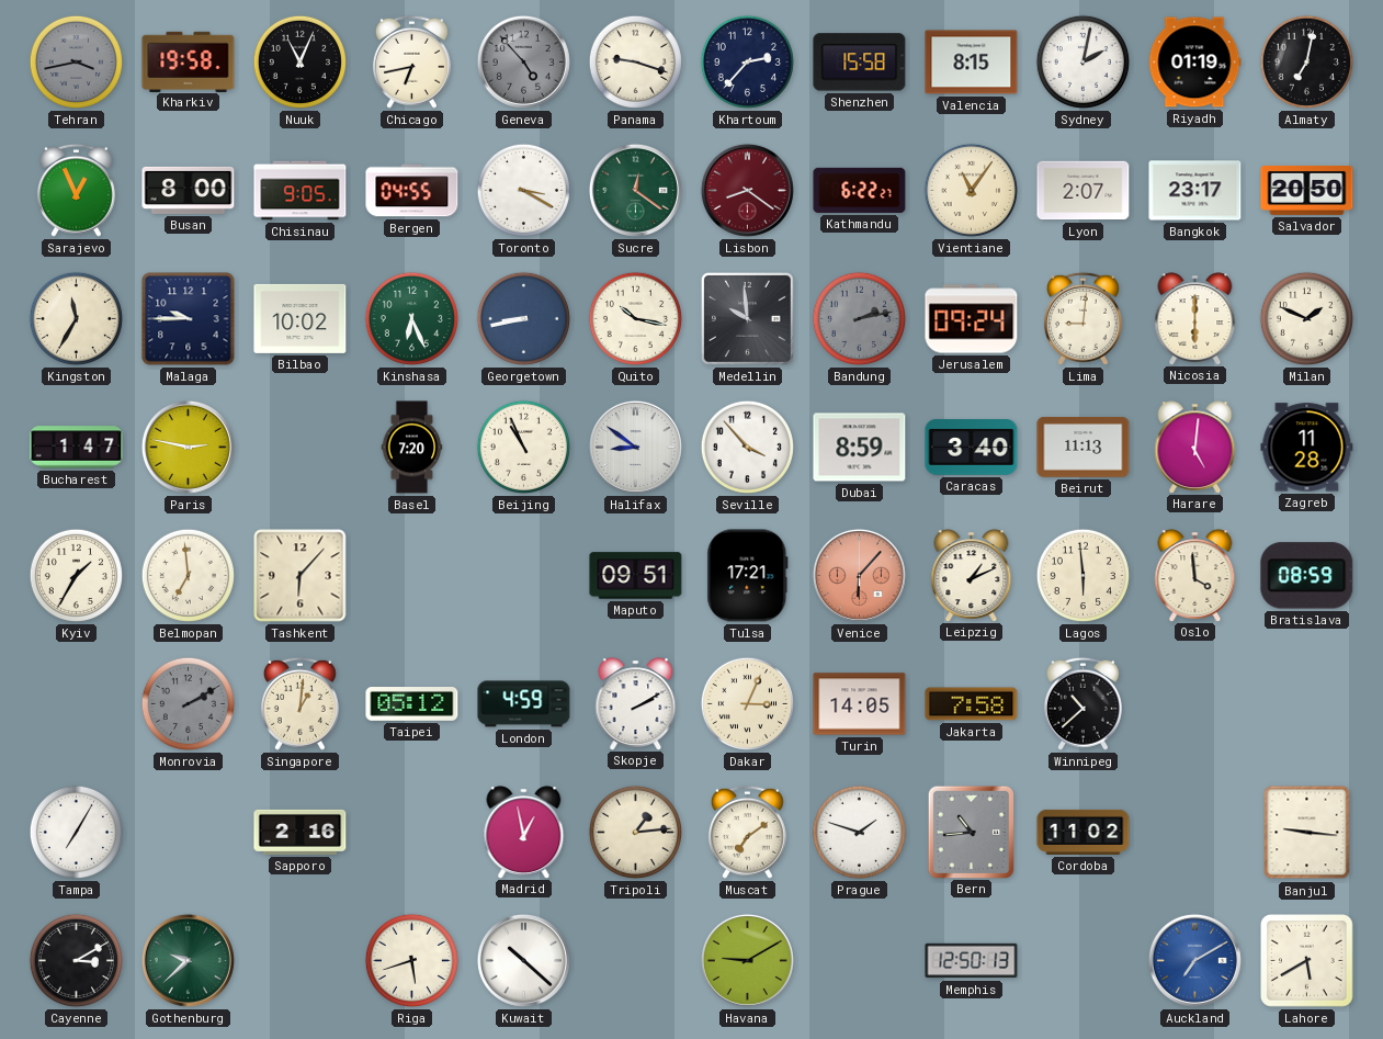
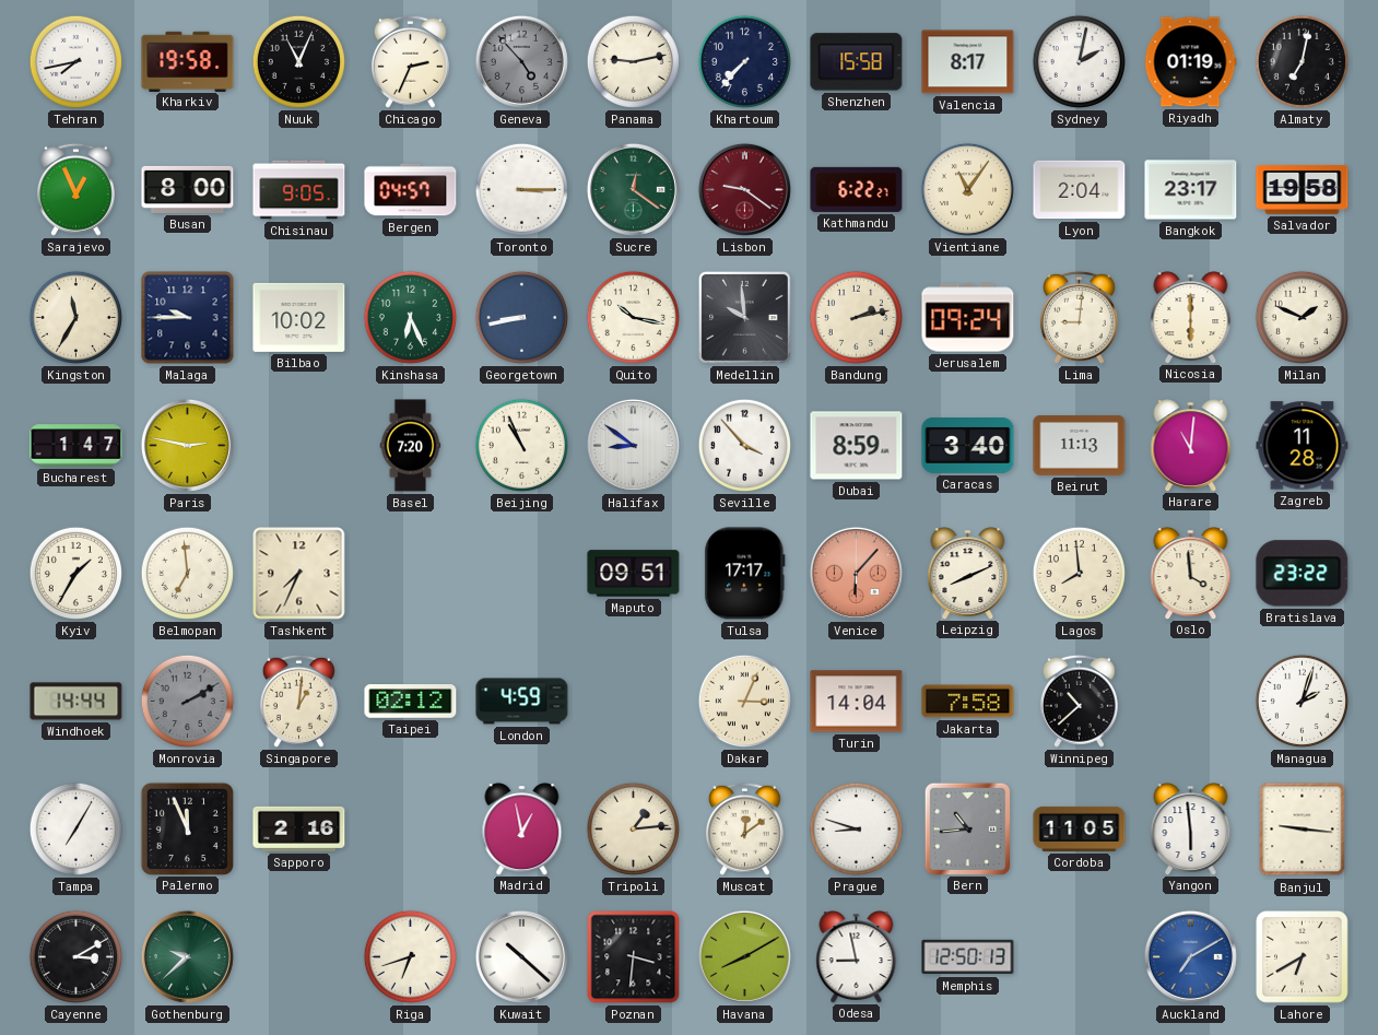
Tehran: 3:43 -> 7:43
Tehran dial: grey -> white
Chicago: 6:43 -> 2:34
Panama: 9:18 -> 9:13
Khartoum: 2:37 -> 7:37
Valencia: 8:15 -> 8:17
Bergen: 04:55 -> 04:57
Toronto: 3:20 -> 3:15
Lisbon: 8:21 -> 9:21
Lyon: 2:07 -> 2:04
Salvador: 20:50 -> 19:58
Bandung dial: grey -> cream
Harare: 5:01 -> 11:01
Tashkent: 6:07 -> 7:34
Tulsa: 17:21 -> 17:17
Leipzig: 1:11 -> 8:11
Lagos: 5:59 -> 7:59
Bratislava: 08:59 -> 23:22
Windhoek: none -> 14:44
Taipei: 05:12 -> 02:12
Skopje: 2:10 -> none
Turin: 14:05 -> 14:04
Managua: none -> 2:03
Palermo: none -> 11:56
Muscat: 7:09 -> 12:09
Prague: 1:48 -> 8:48
Cordoba: 11:02 -> 11:05
Yangon: none -> 5:59
Riga: 5:42 -> 6:42
Poznan: none -> 3:31
Havana: 9:10 -> 8:10
Odesa: none -> 8:58
Lahore: 5:40 -> 6:40
